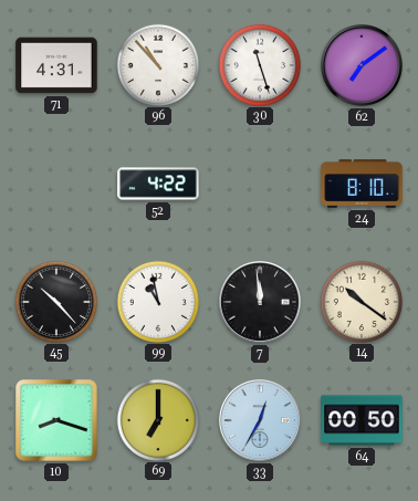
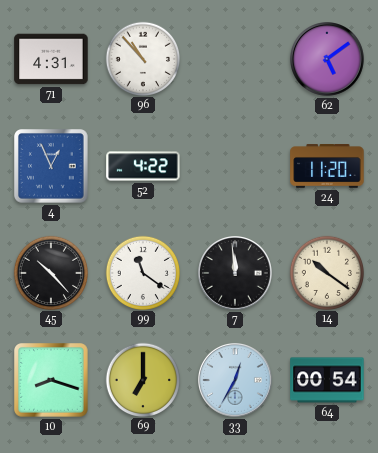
30: 11:27 -> none
62: 7:09 -> 5:09
4: none -> 12:56
24: 8:10 -> 11:20
99: 10:58 -> 11:21
64: 00:50 -> 00:54
